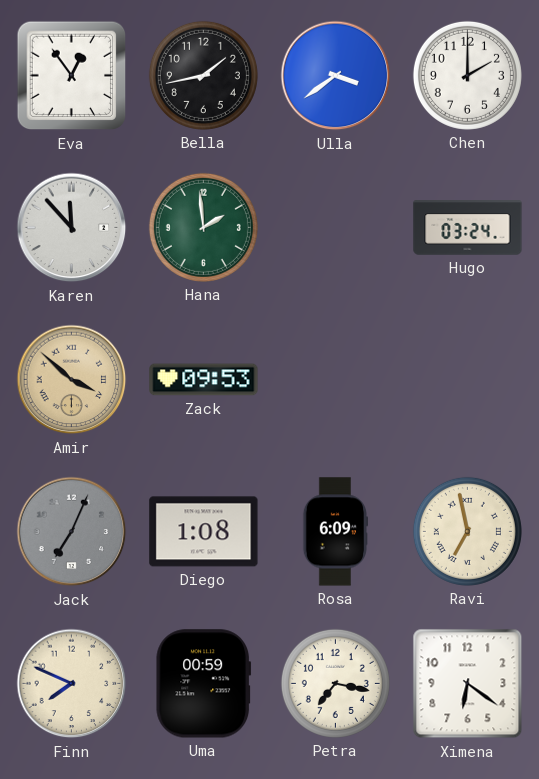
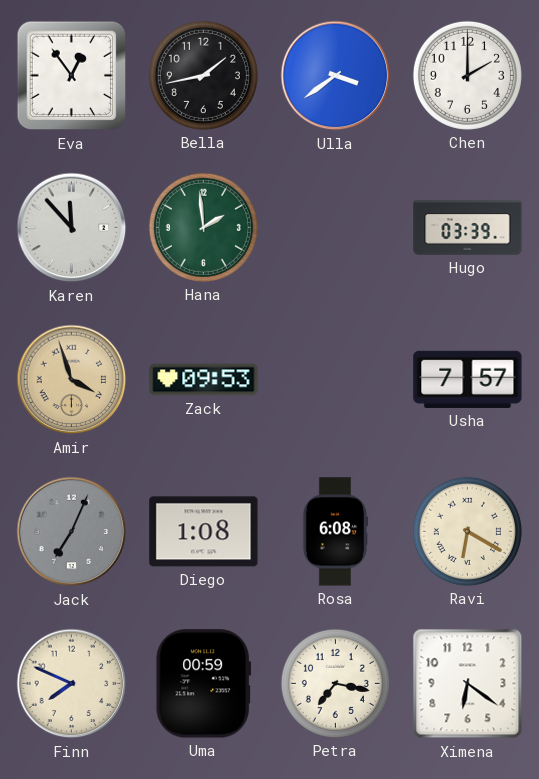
Hugo: 03:24 -> 03:39
Amir: 3:52 -> 3:57
Usha: none -> 7:57
Rosa: 6:09 -> 6:08
Ravi: 6:58 -> 6:20
